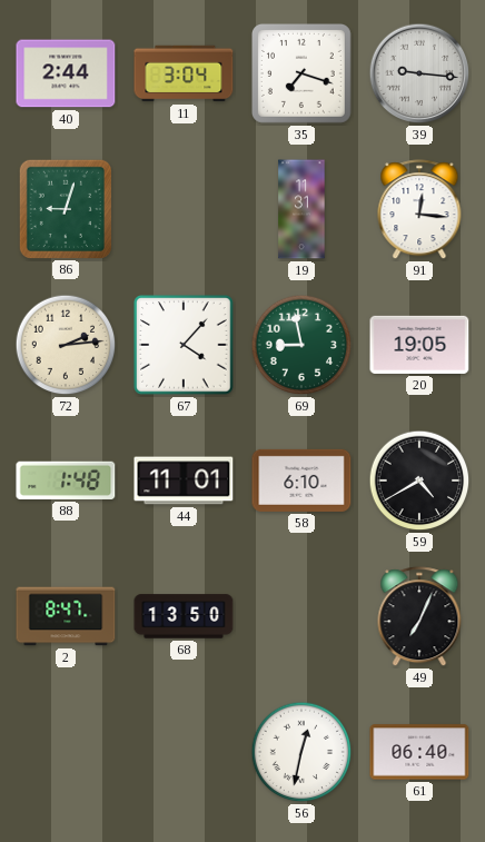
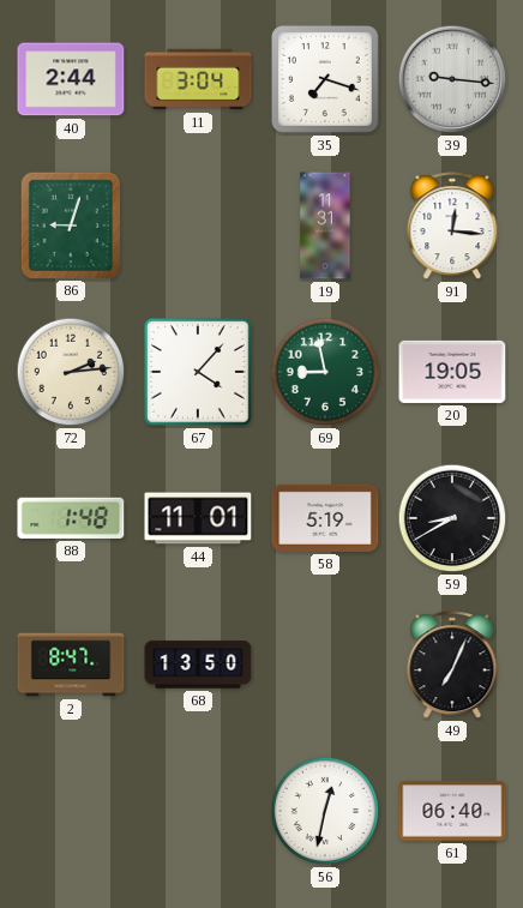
58: 6:10 -> 5:19
59: 4:40 -> 8:40
